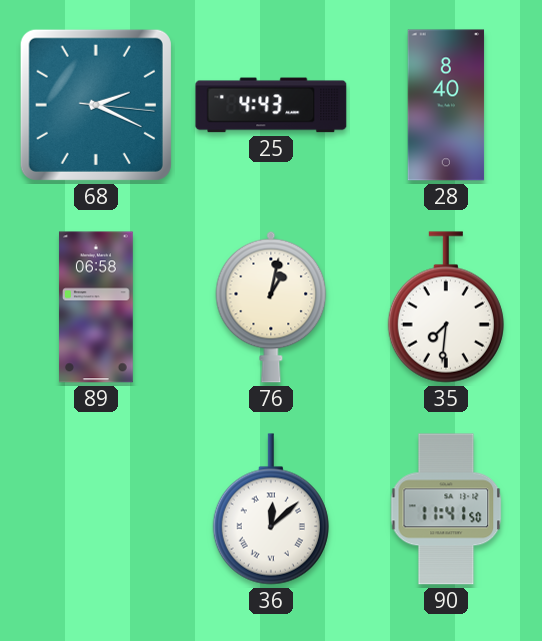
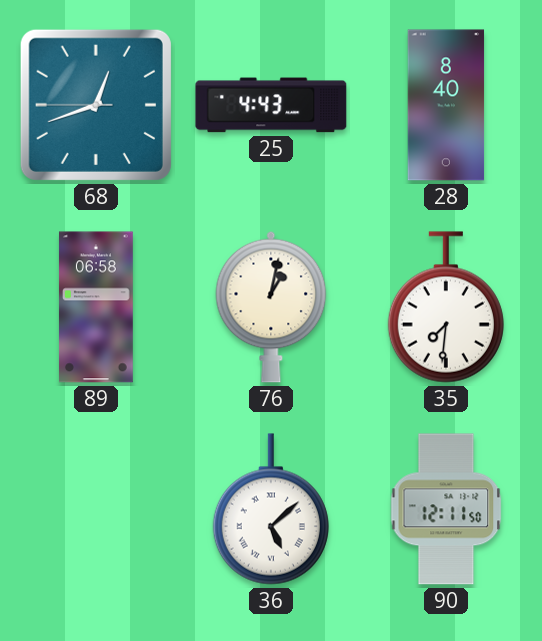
68: 2:19 -> 12:41
36: 12:08 -> 5:08
90: 11:41 -> 12:11
